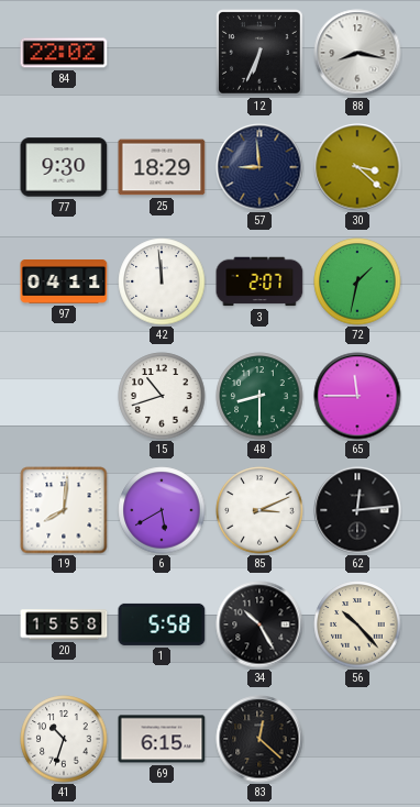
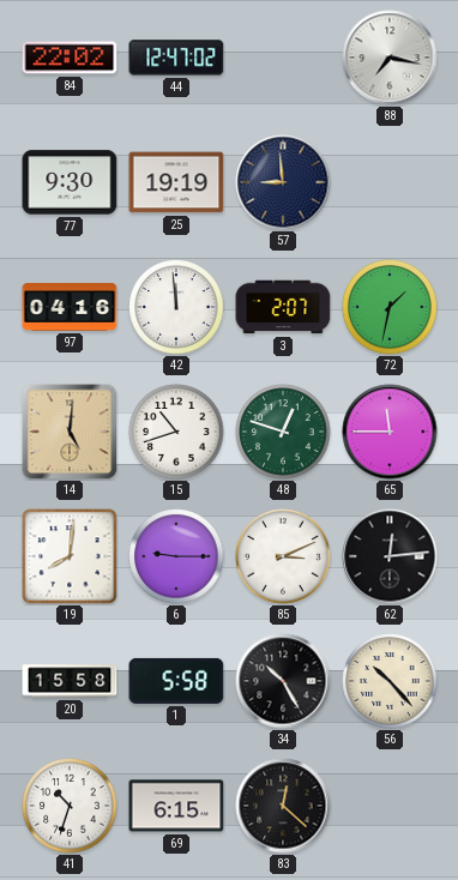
44: none -> 12:47
12: 6:34 -> none
88: 8:17 -> 7:17
25: 18:29 -> 19:19
30: 3:22 -> none
97: 04:11 -> 04:16
14: none -> 5:01
48: 8:30 -> 12:48
6: 5:40 -> 9:15
